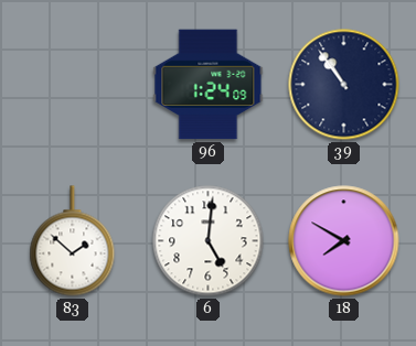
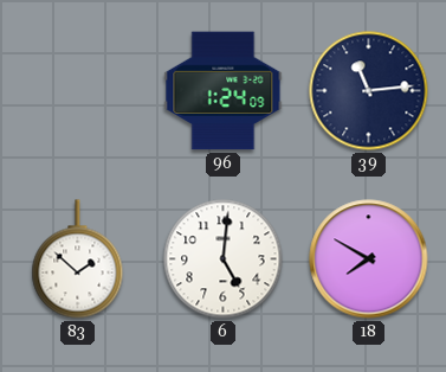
39: 10:54 -> 11:14
